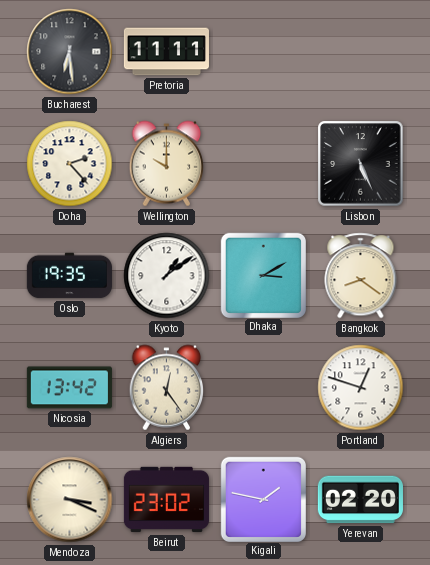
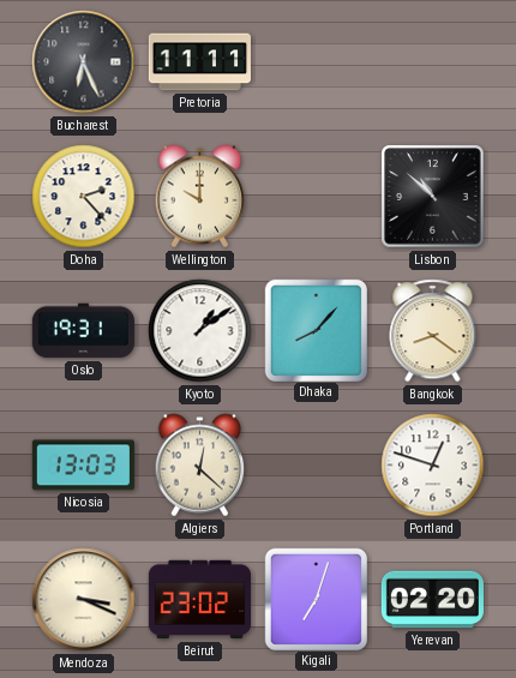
Bucharest: 6:29 -> 6:26
Lisbon: 5:26 -> 10:52
Oslo: 19:35 -> 19:31
Dhaka: 3:10 -> 8:07
Nicosia: 13:42 -> 13:03
Algiers: 12:24 -> 12:22
Kigali: 1:47 -> 7:03
